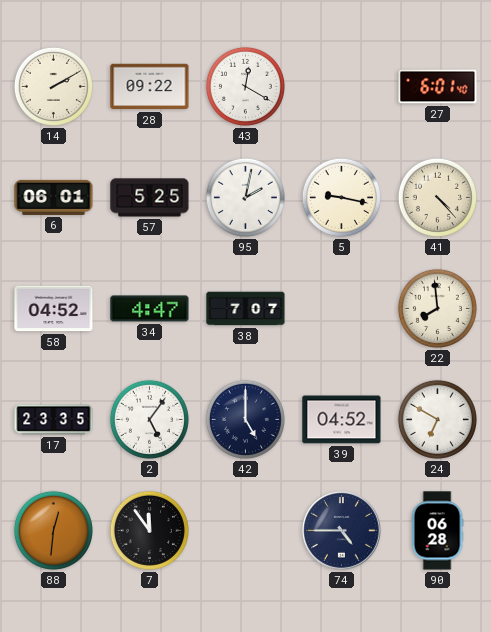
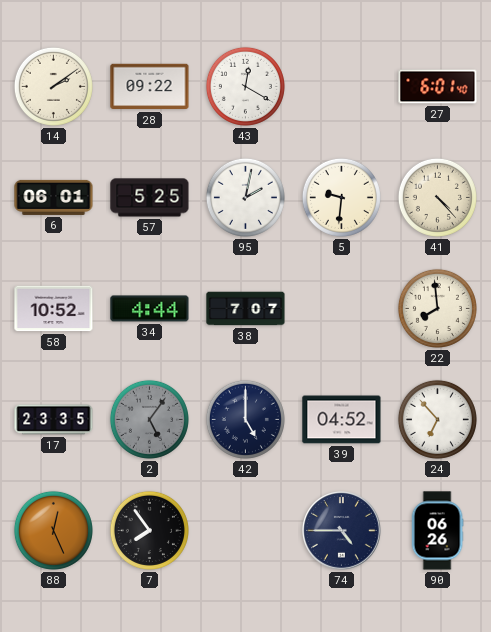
14: 2:10 -> 2:09
5: 9:17 -> 9:31
58: 04:52 -> 10:52
34: 4:47 -> 4:44
2 dial: white -> grey
24: 6:50 -> 6:53
88: 12:31 -> 12:26
7: 11:54 -> 7:54
90: 06:28 -> 06:26
